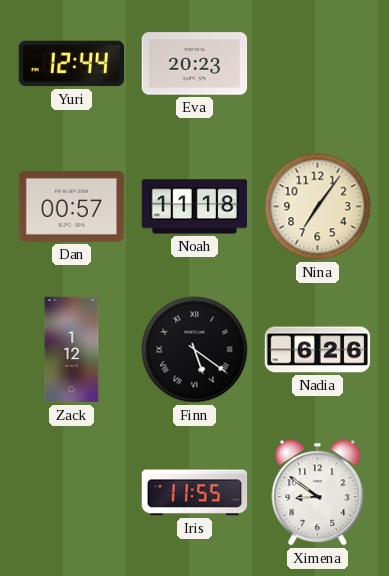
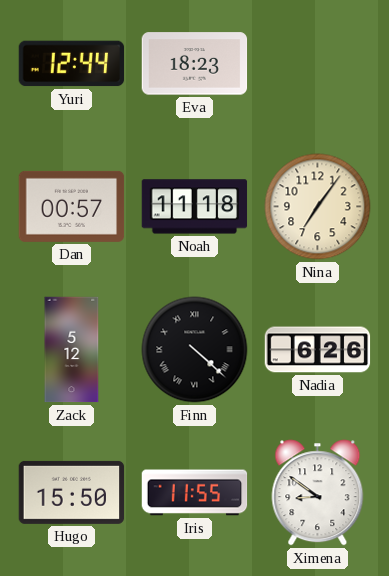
Eva: 20:23 -> 18:23
Zack: 1:12 -> 5:12
Finn: 5:21 -> 4:22
Hugo: none -> 15:50
